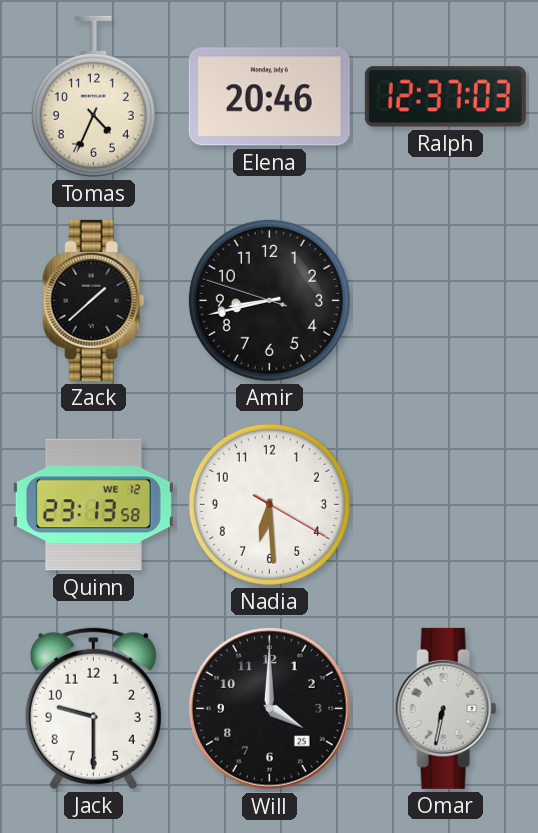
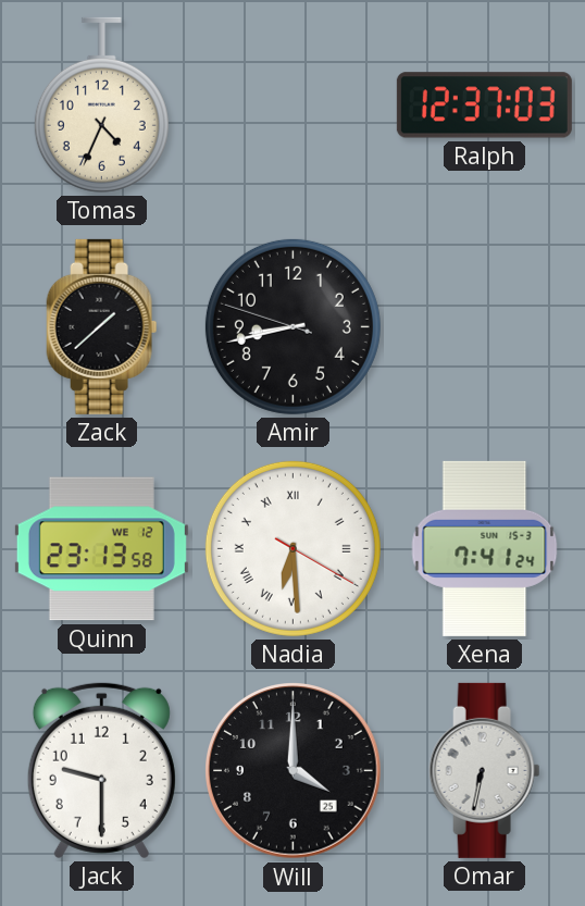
Elena: 20:46 -> none
Nadia numerals: Arabic -> Roman
Xena: none -> 7:41
